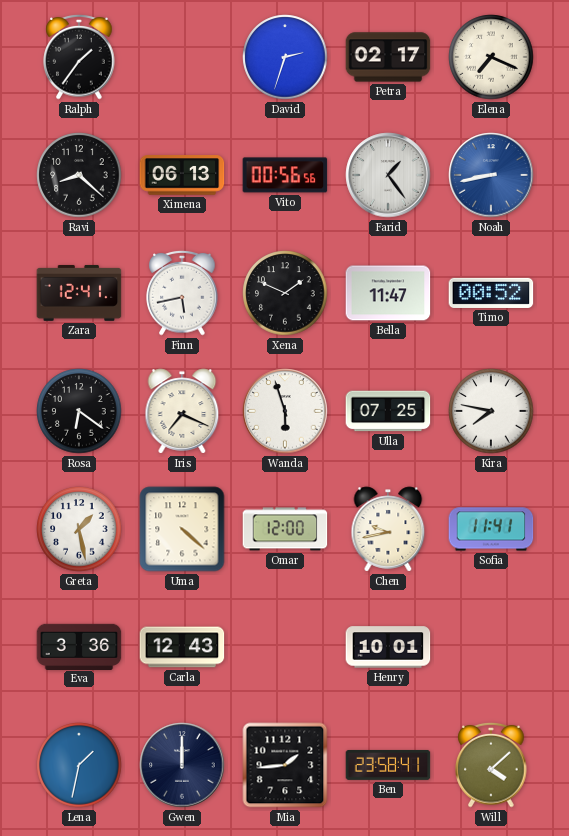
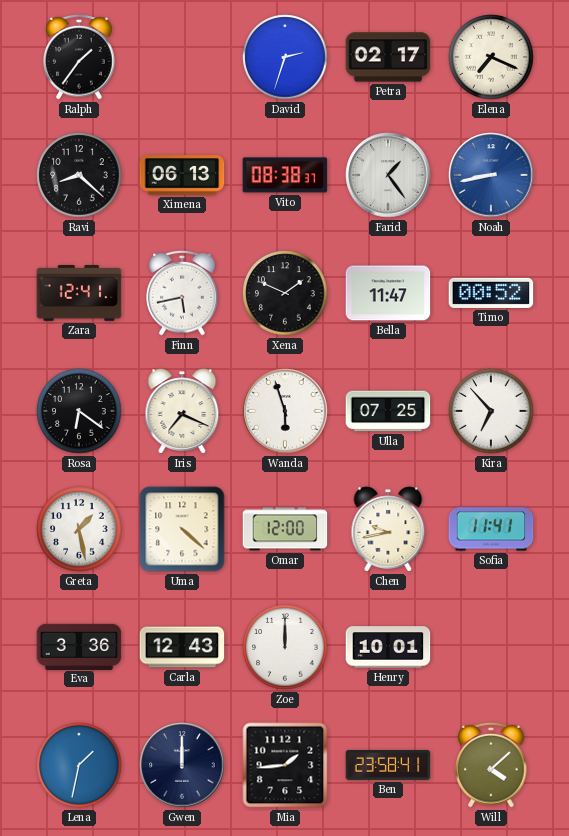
Vito: 00:56 -> 08:38
Kira: 7:47 -> 6:53
Zoe: none -> 12:00
